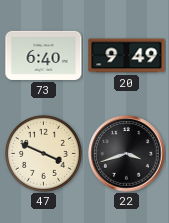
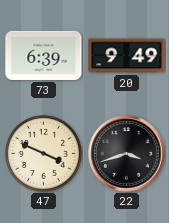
73: 6:40 -> 6:39
